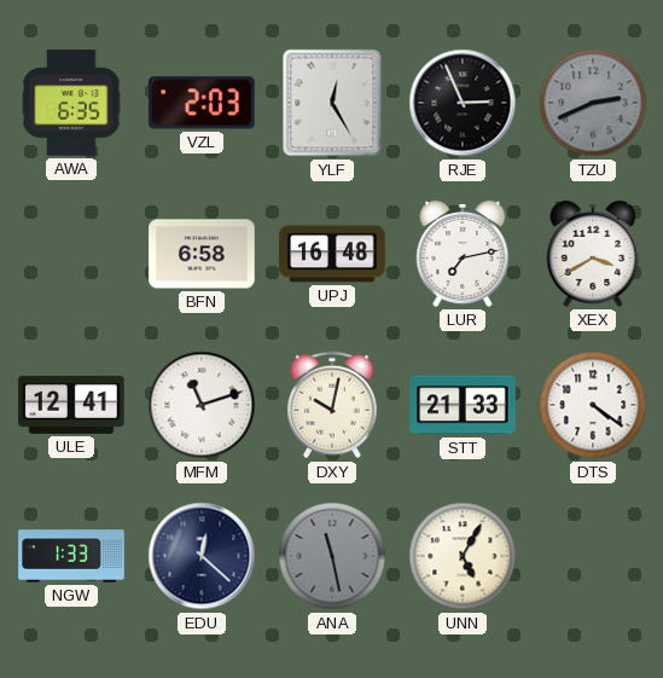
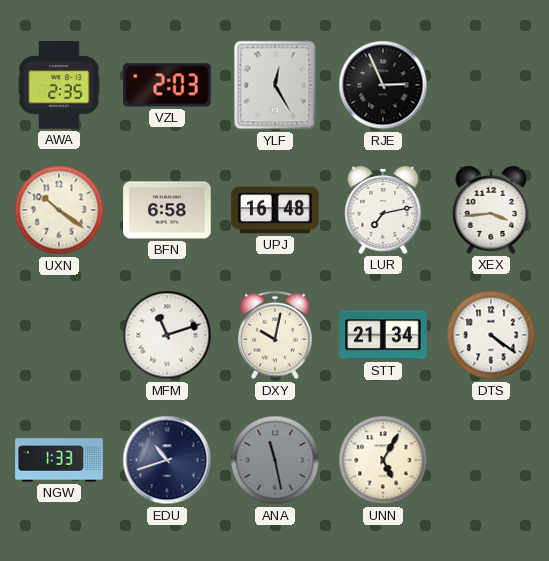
AWA: 6:35 -> 2:35
TZU: 2:41 -> none
UXN: none -> 10:21
XEX: 3:40 -> 3:44
ULE: 12:41 -> none
STT: 21:33 -> 21:34
EDU: 12:22 -> 10:42
